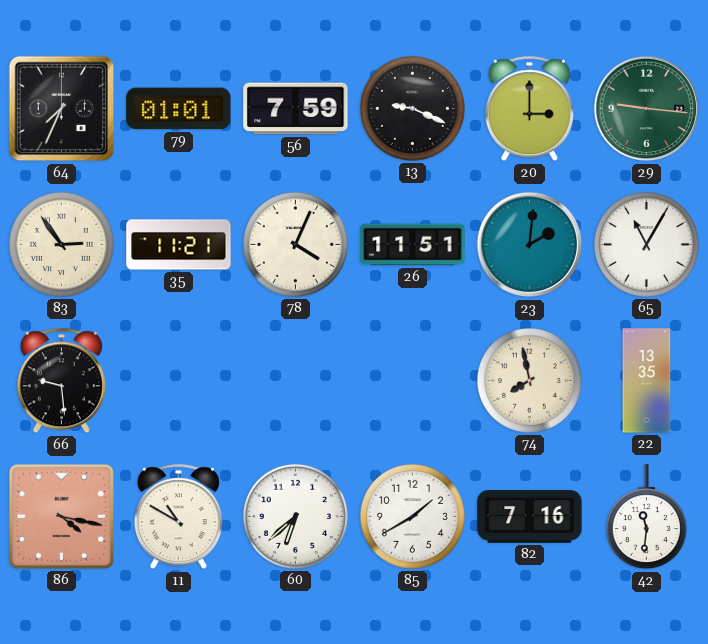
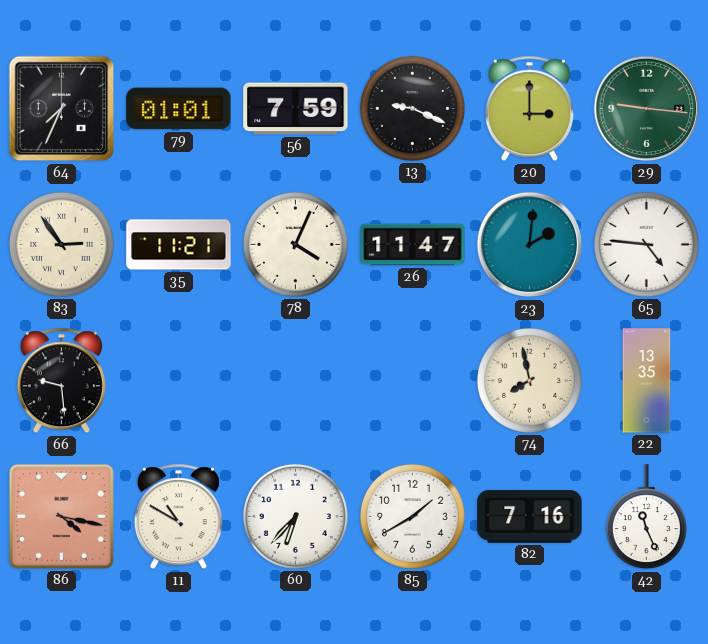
26: 11:51 -> 11:47
65: 11:05 -> 4:46
60: 6:38 -> 6:37
42: 11:31 -> 11:26
